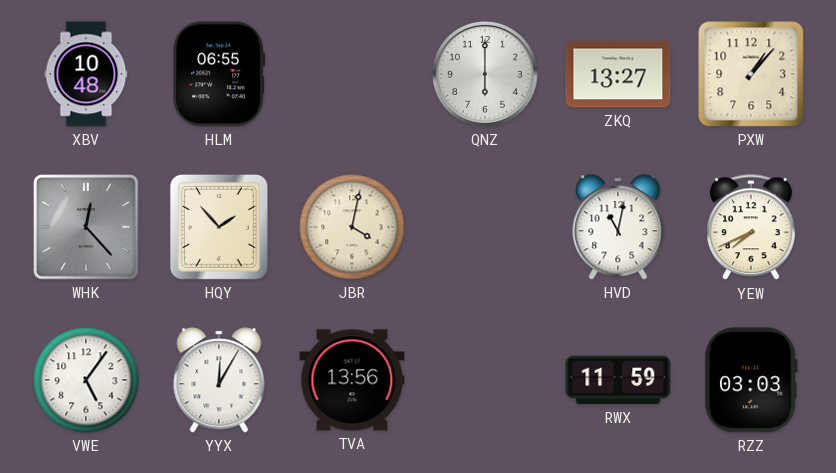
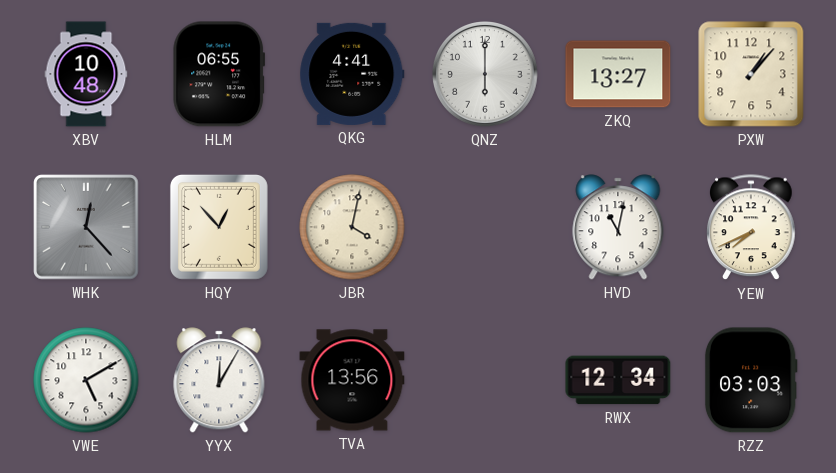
QKG: none -> 4:41
HQY: 1:53 -> 12:53
VWE: 5:06 -> 5:10
RWX: 11:59 -> 12:34
